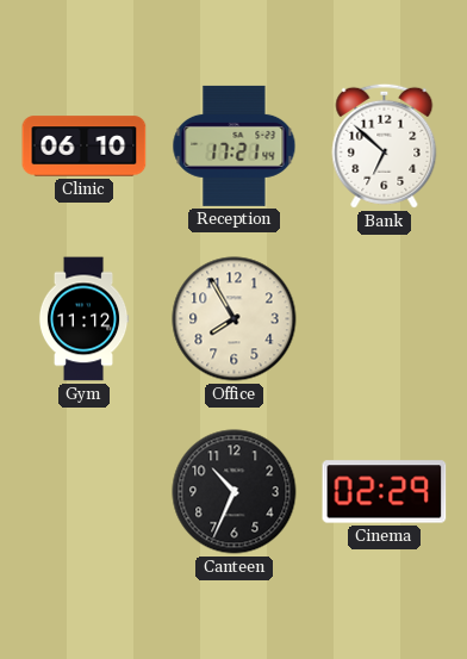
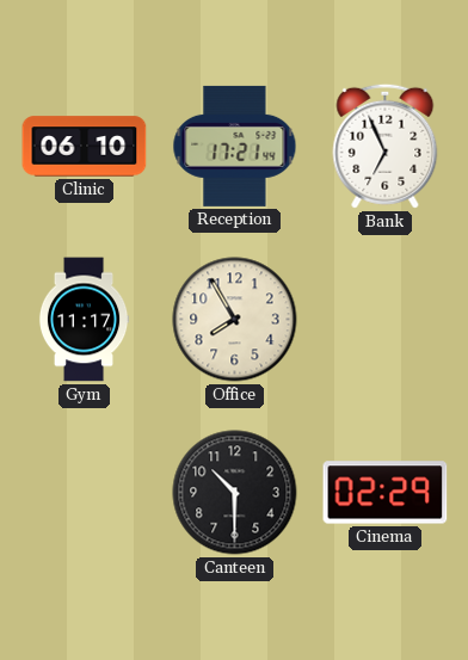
Bank: 6:52 -> 6:56
Gym: 11:12 -> 11:17
Canteen: 10:34 -> 10:30
